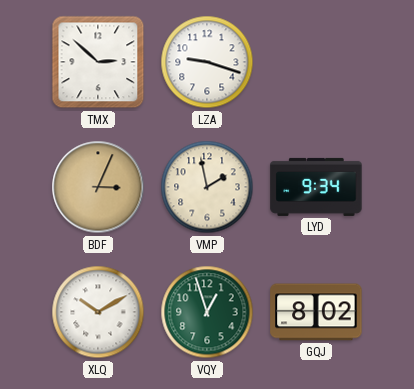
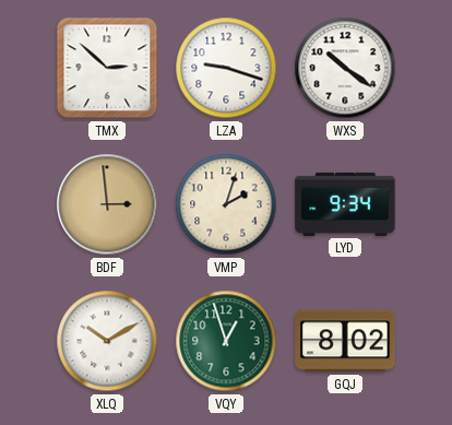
WXS: none -> 10:21
BDF: 3:04 -> 2:59
VMP: 1:58 -> 2:03
